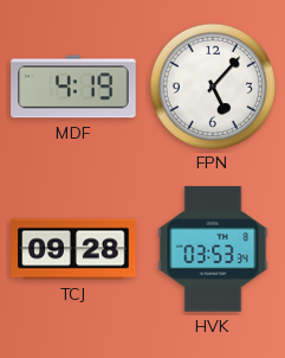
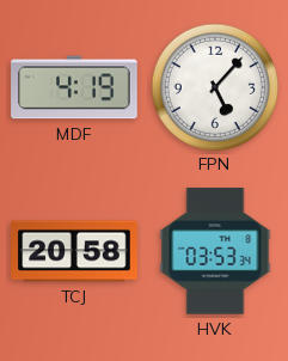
TCJ: 09:28 -> 20:58
